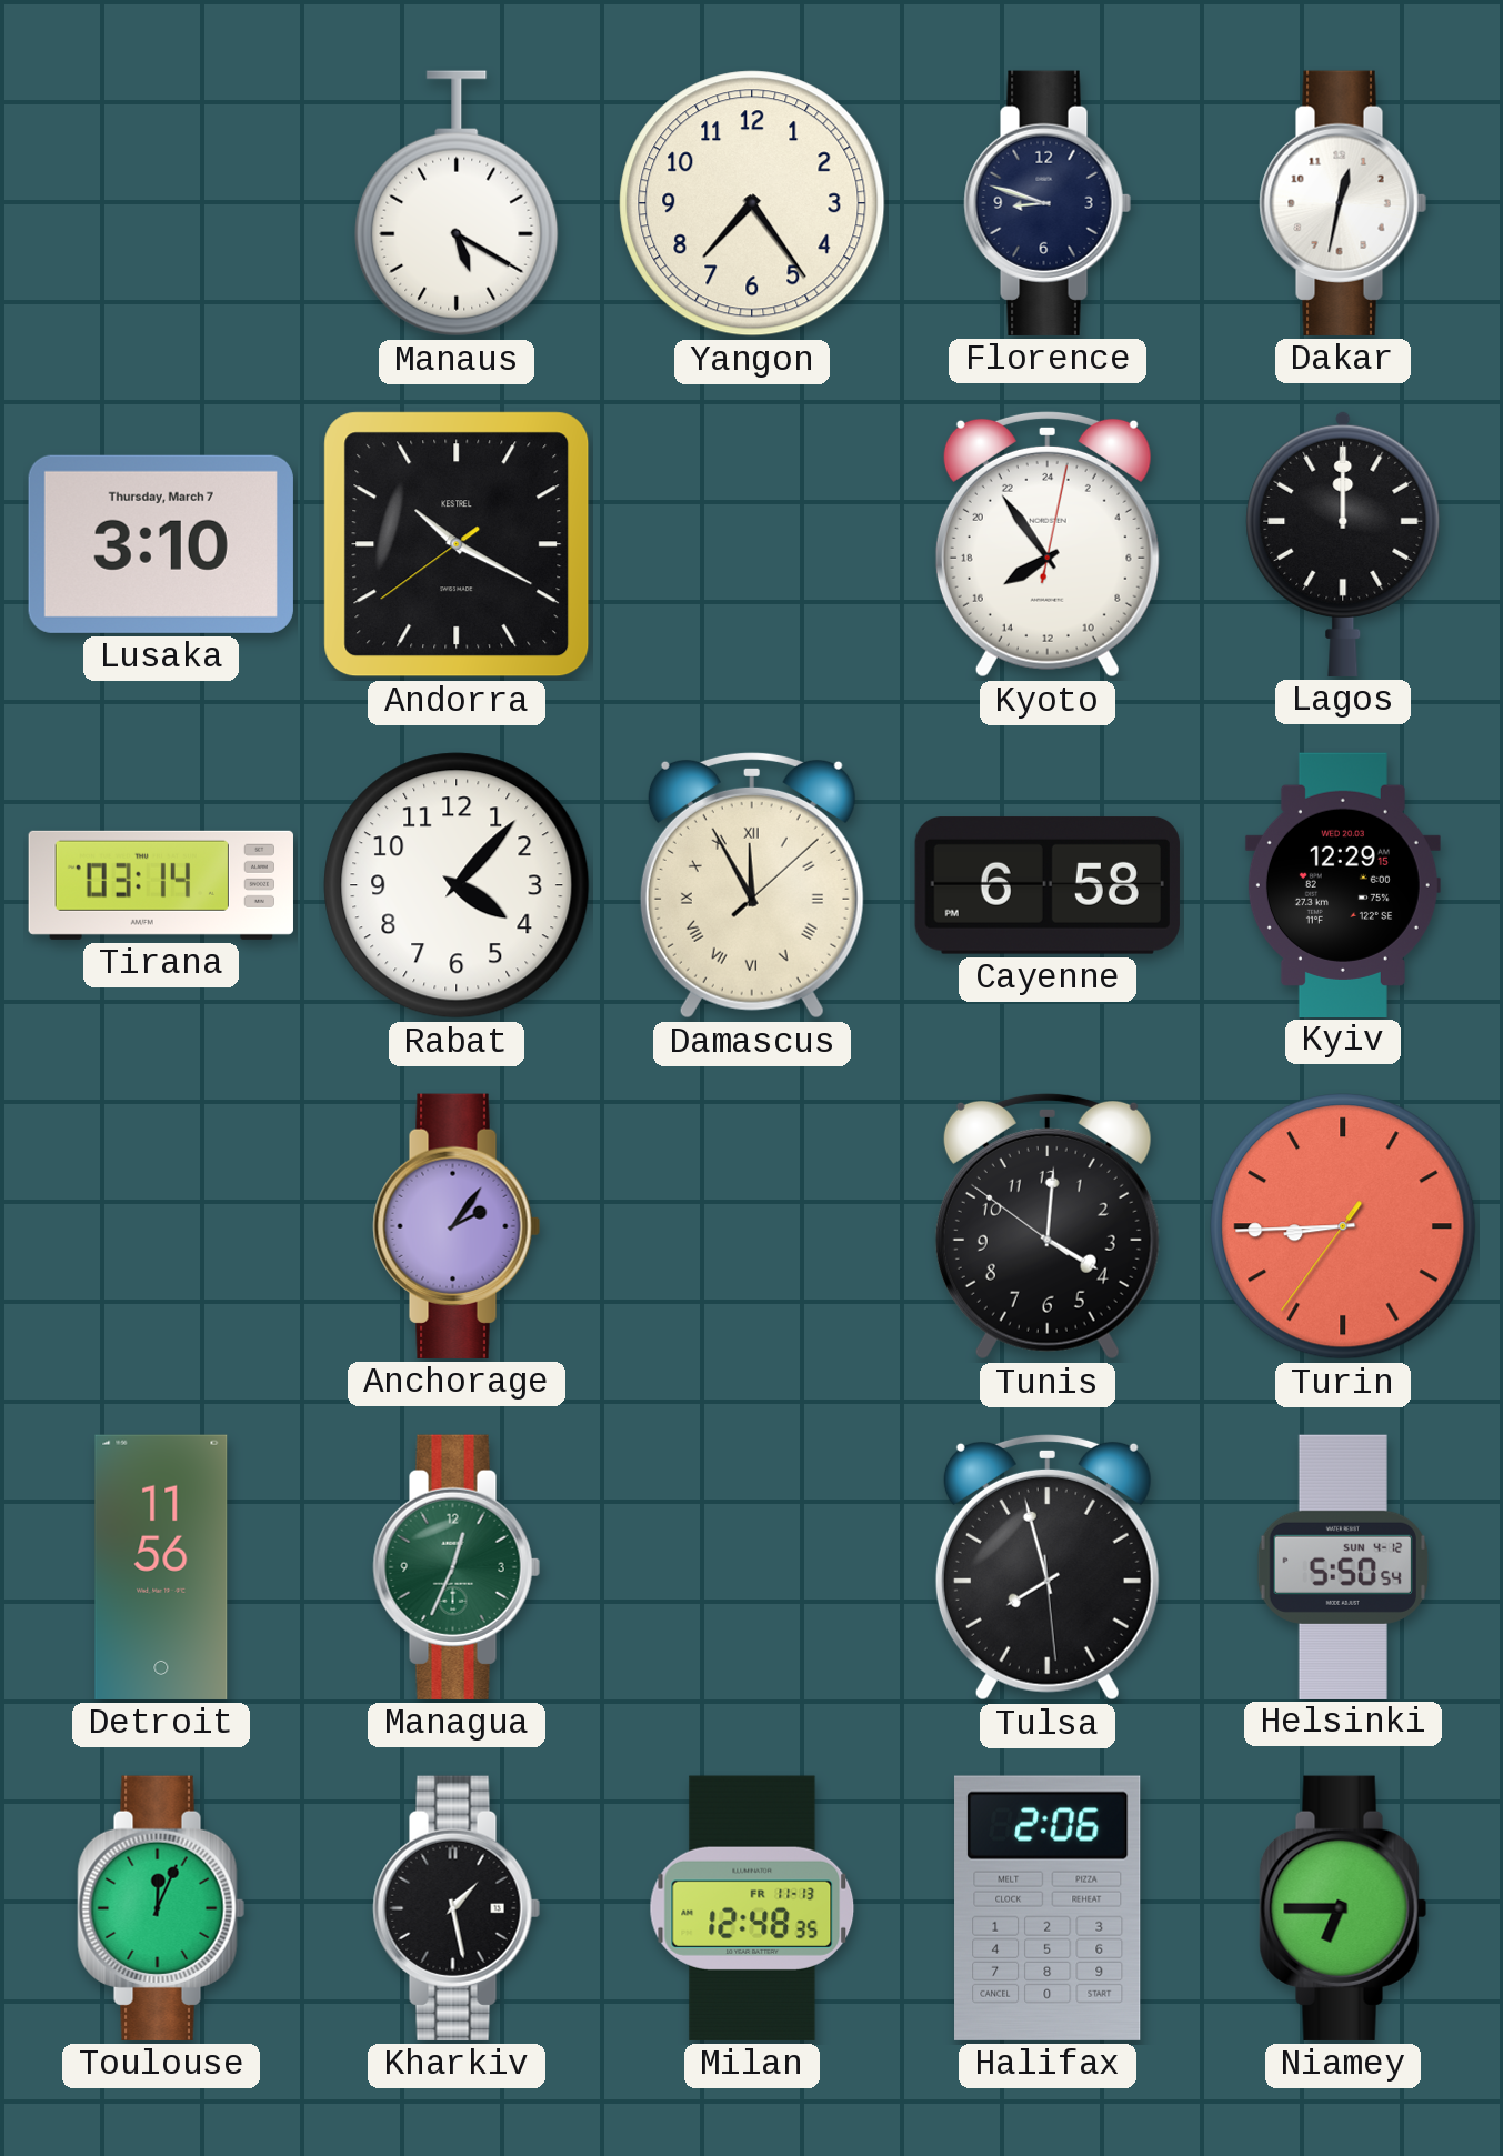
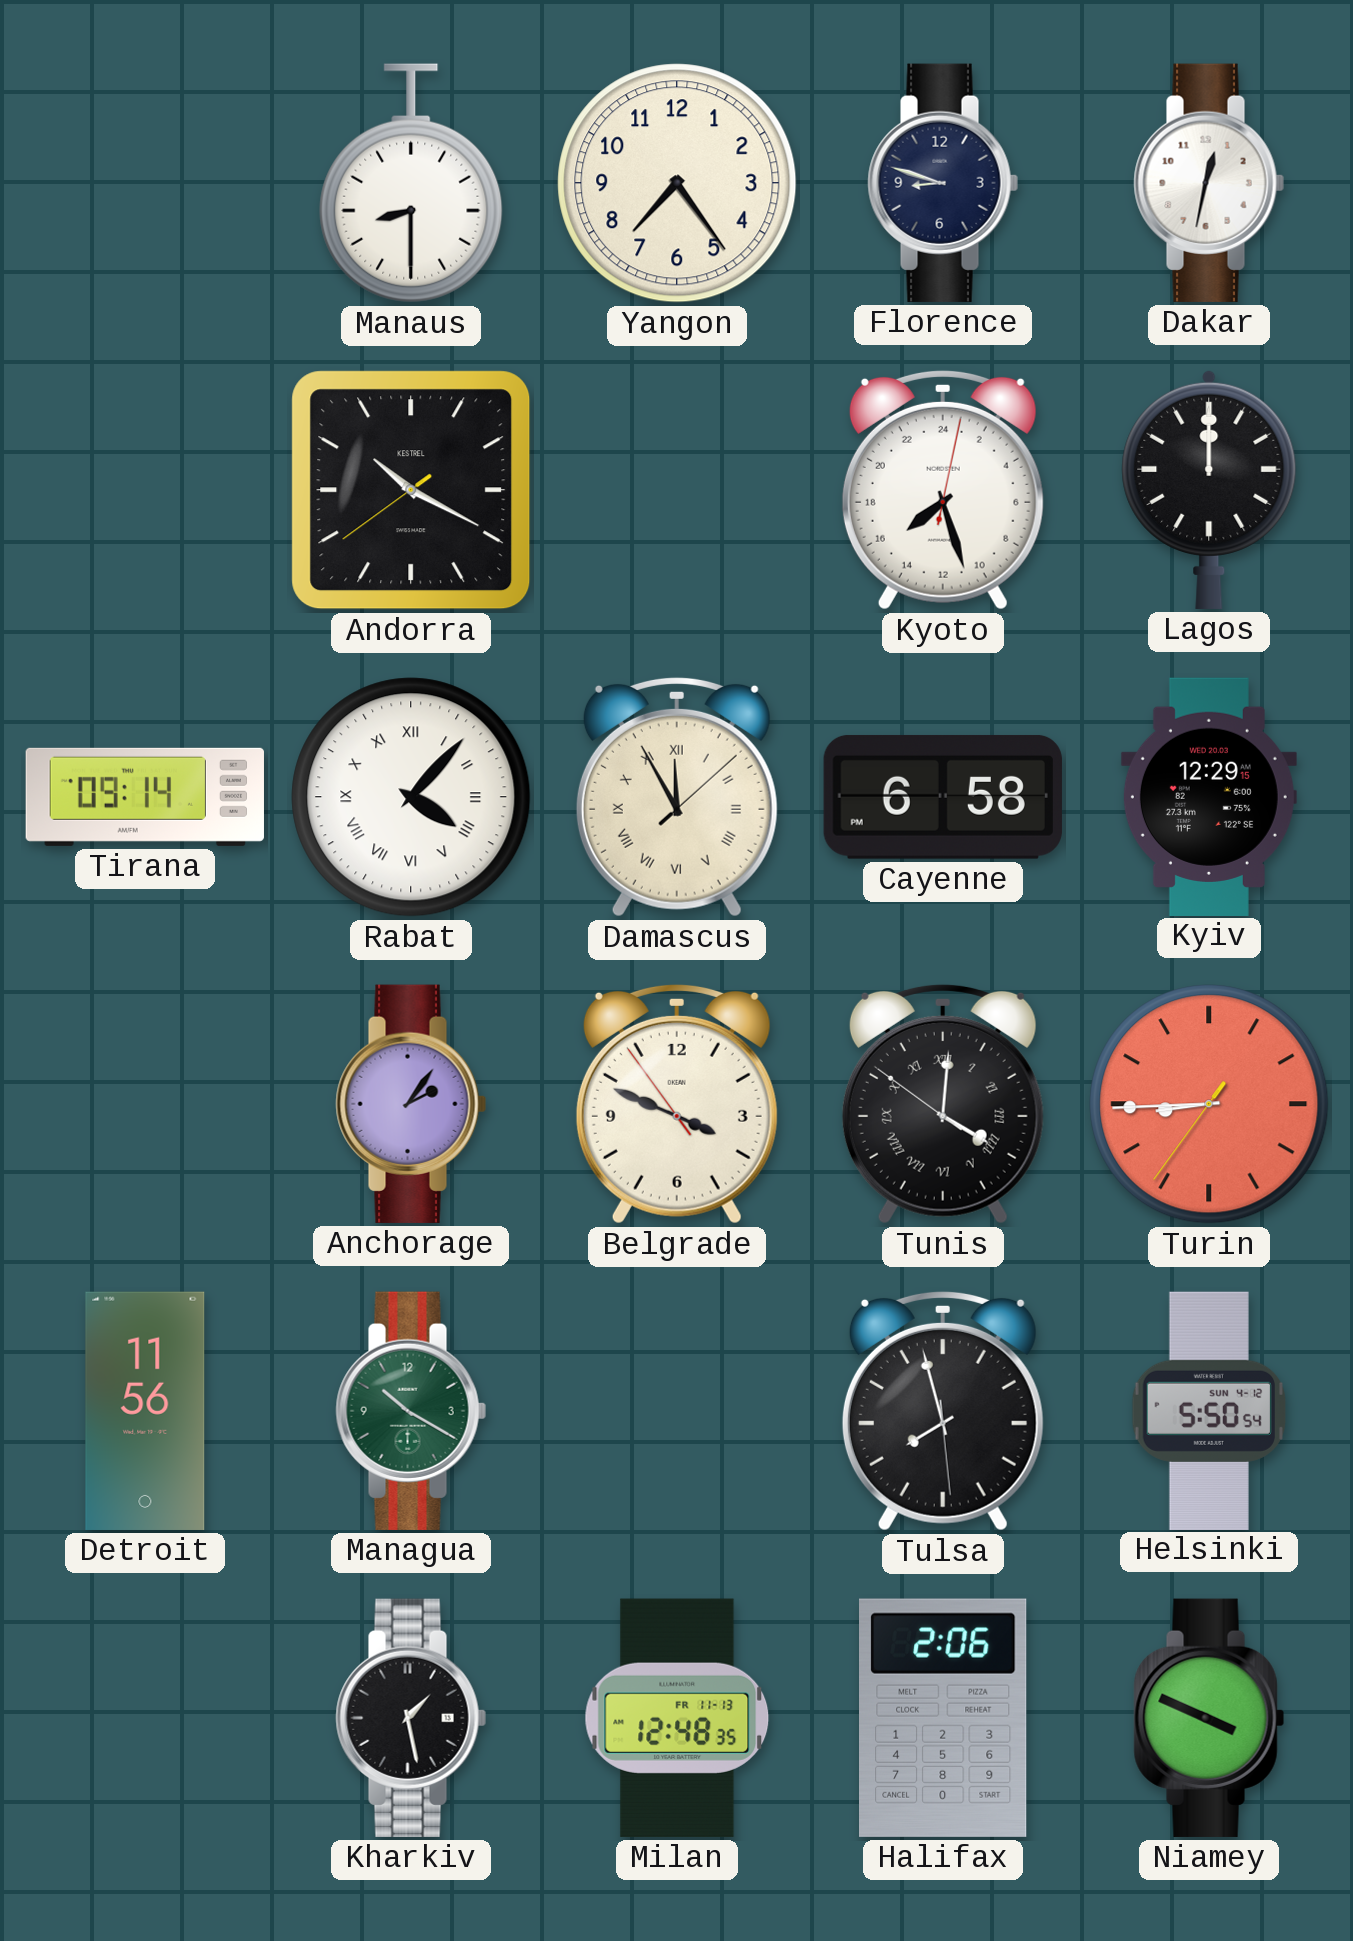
Manaus: 5:20 -> 8:30
Lusaka: 3:10 -> none
Kyoto: 15:54 -> 15:27
Tirana: 03:14 -> 09:14
Rabat numerals: Arabic -> Roman
Belgrade: none -> 3:48
Tunis numerals: Arabic -> Roman
Managua: 12:34 -> 10:20
Toulouse: 12:04 -> none
Niamey: 6:45 -> 3:49
